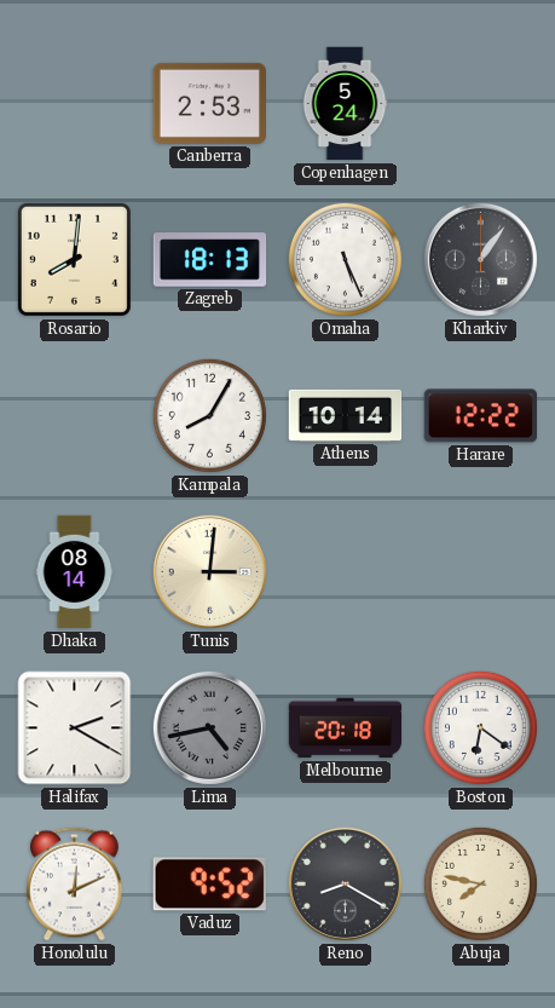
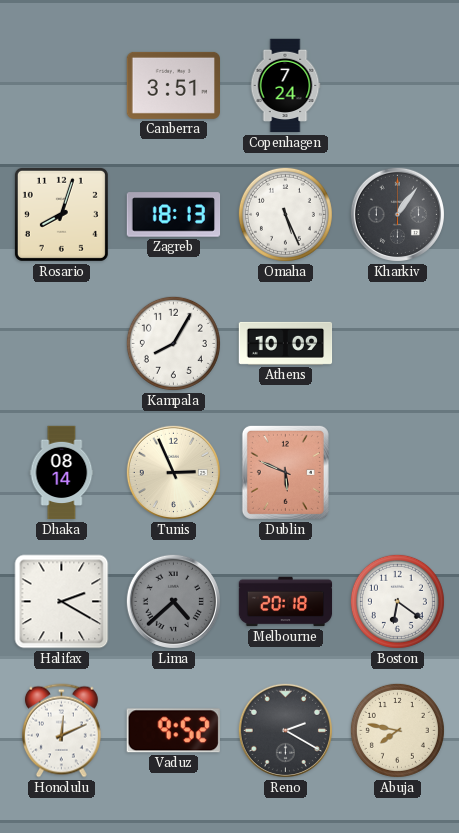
Canberra: 2:53 -> 3:51
Copenhagen: 5:24 -> 7:24
Rosario: 8:01 -> 8:03
Athens: 10:14 -> 10:09
Harare: 12:22 -> none
Tunis: 3:01 -> 2:56
Dublin: none -> 5:49
Lima: 4:43 -> 4:38
Reno: 8:20 -> 2:20
